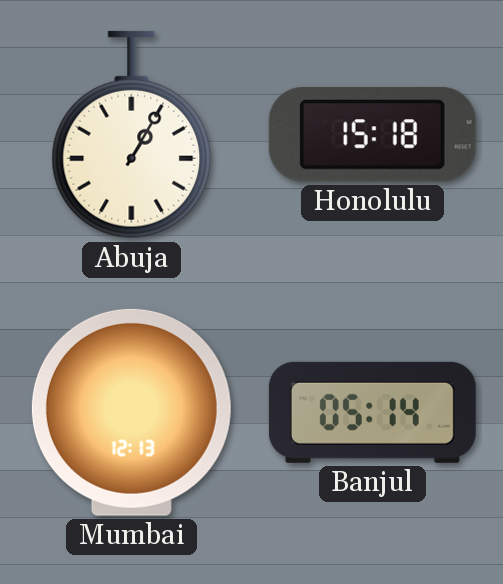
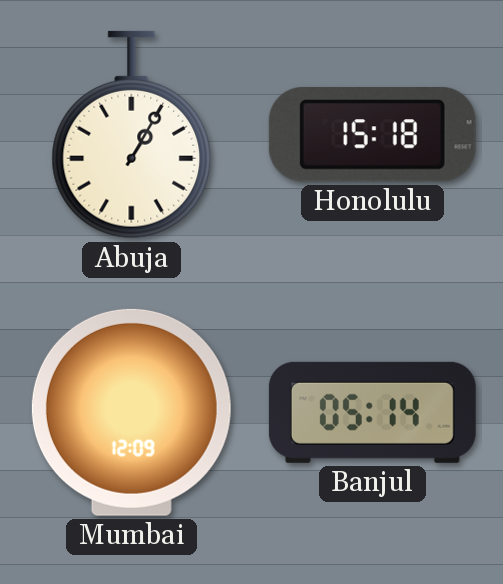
Mumbai: 12:13 -> 12:09
